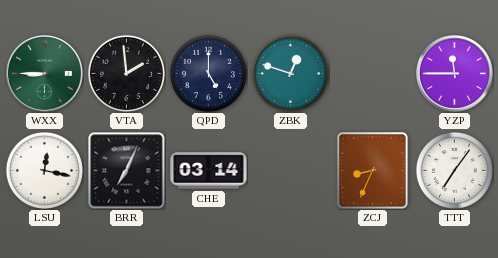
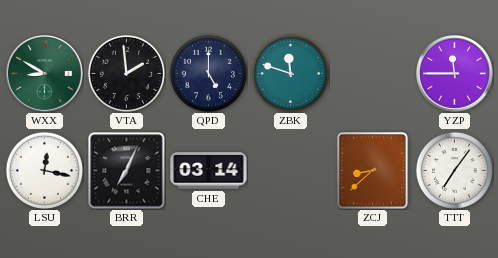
WXX: 8:45 -> 8:50
ZBK: 12:48 -> 11:48
ZCJ: 8:34 -> 8:38
